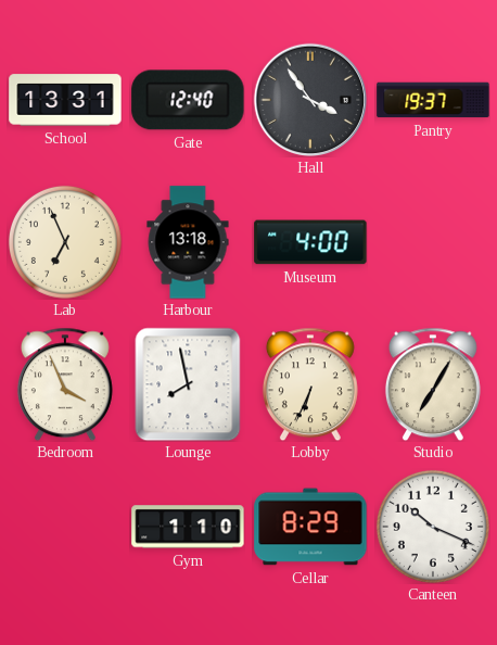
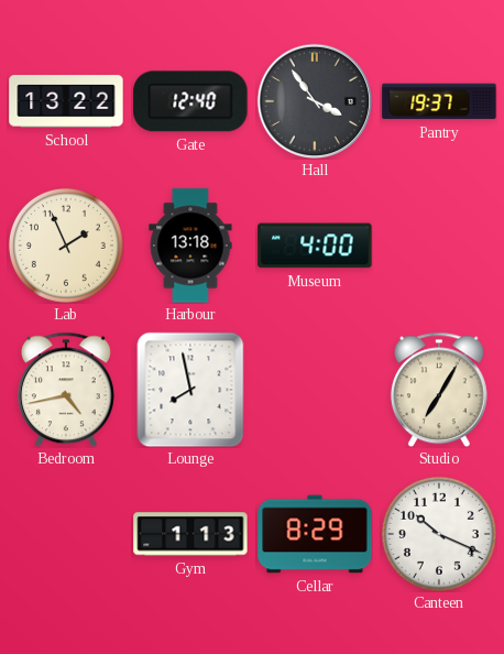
School: 13:31 -> 13:22
Lab: 6:56 -> 1:56
Bedroom: 3:56 -> 4:43
Lobby: 6:34 -> none
Gym: 1:10 -> 1:13
